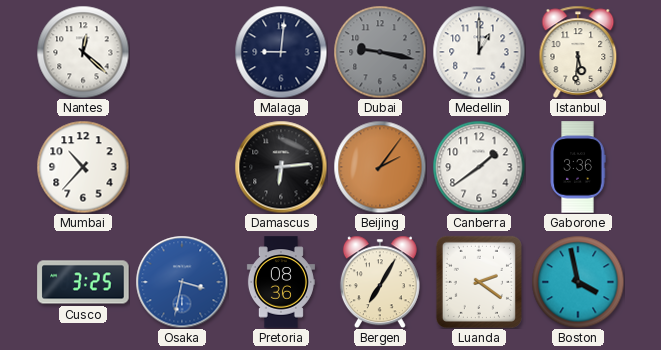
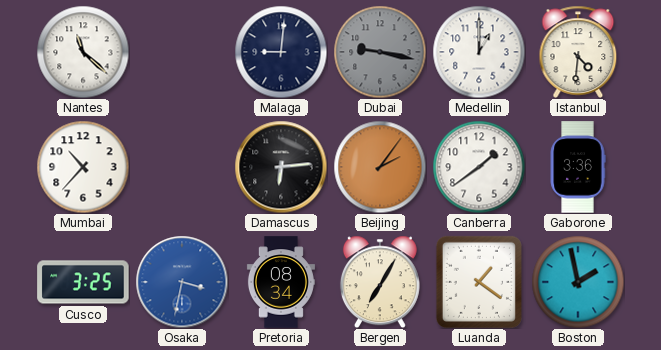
Nantes: 12:22 -> 11:22
Istanbul: 5:31 -> 4:31
Pretoria: 08:36 -> 08:34
Luanda: 2:21 -> 1:21
Boston: 3:58 -> 1:58
